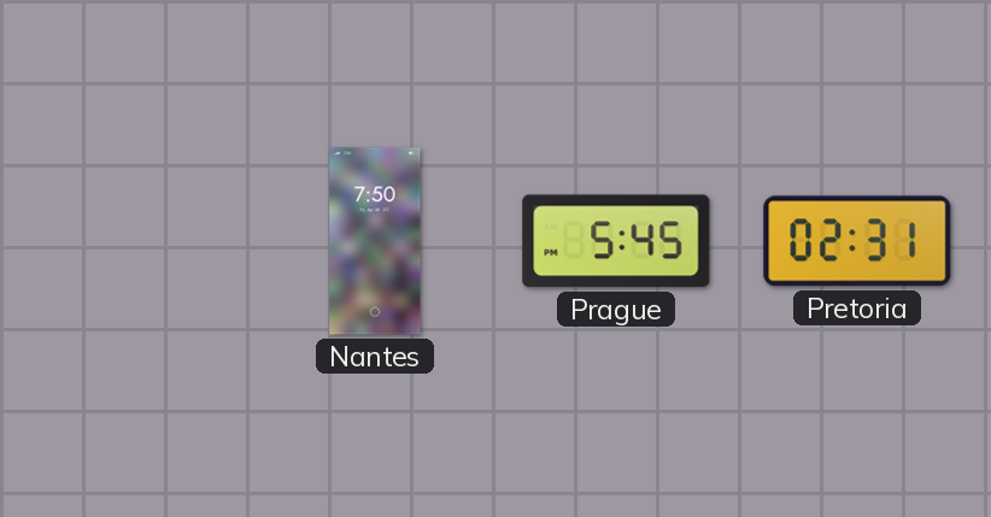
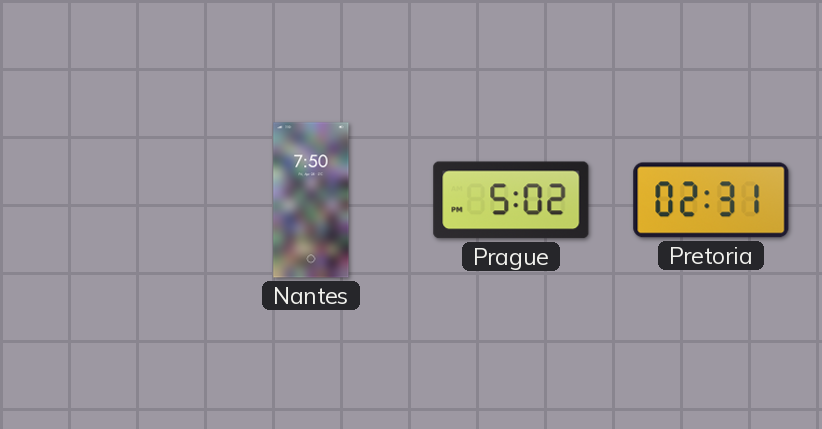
Prague: 5:45 -> 5:02
